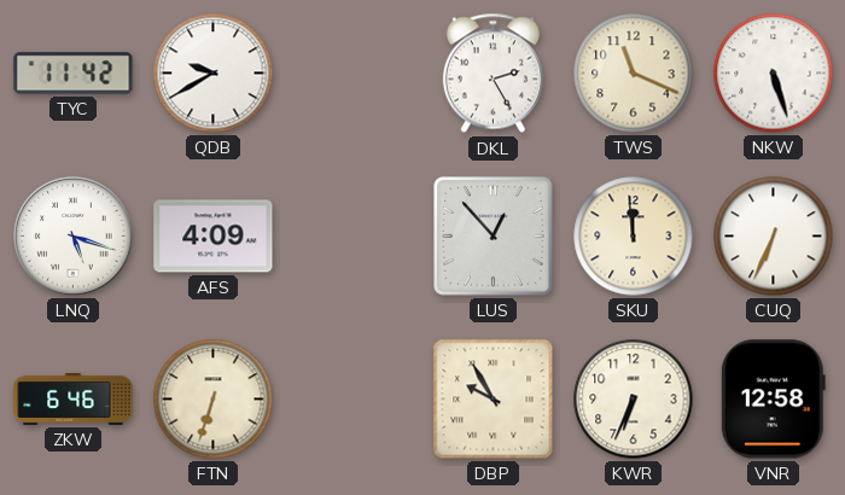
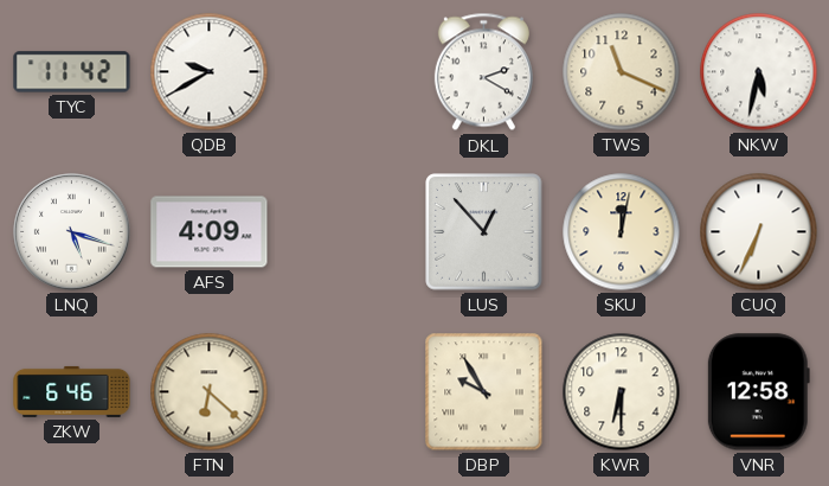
DKL: 2:25 -> 2:20
NKW: 5:27 -> 5:32
SKU: 11:59 -> 12:02
FTN: 6:33 -> 6:22
KWR: 6:34 -> 6:30
